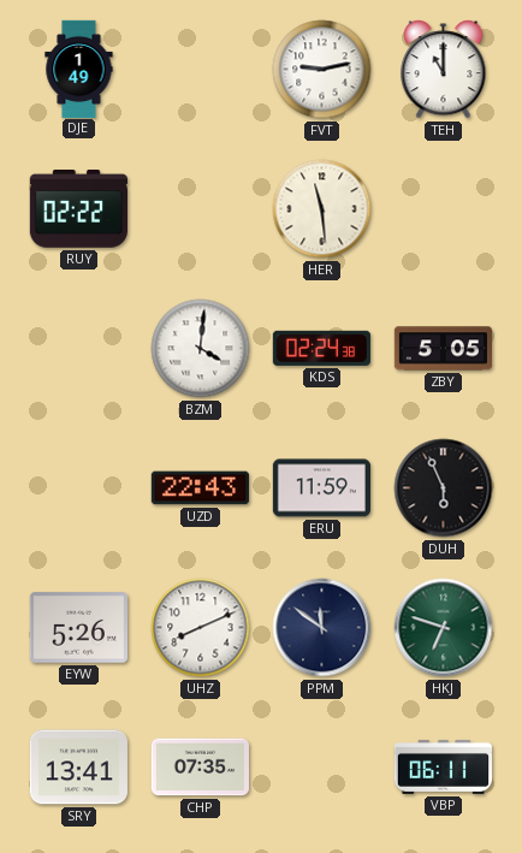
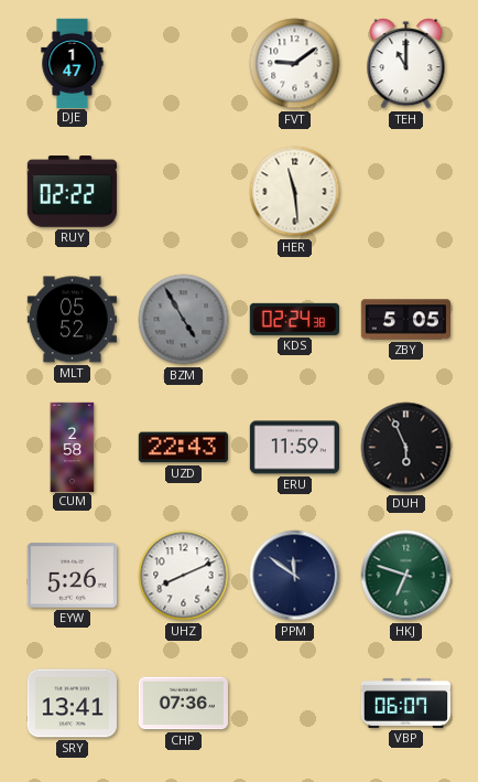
DJE: 1:49 -> 1:47
FVT: 9:13 -> 9:09
MLT: none -> 05:52
BZM: 4:01 -> 4:55
BZM dial: white -> grey
CUM: none -> 2:58
CHP: 07:35 -> 07:36
VBP: 06:11 -> 06:07
